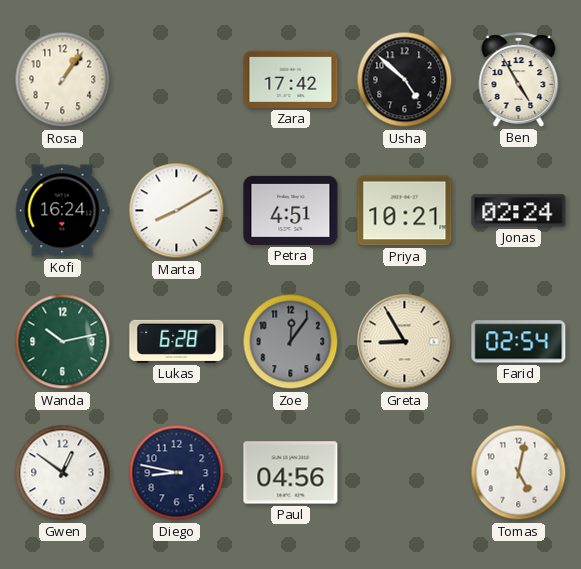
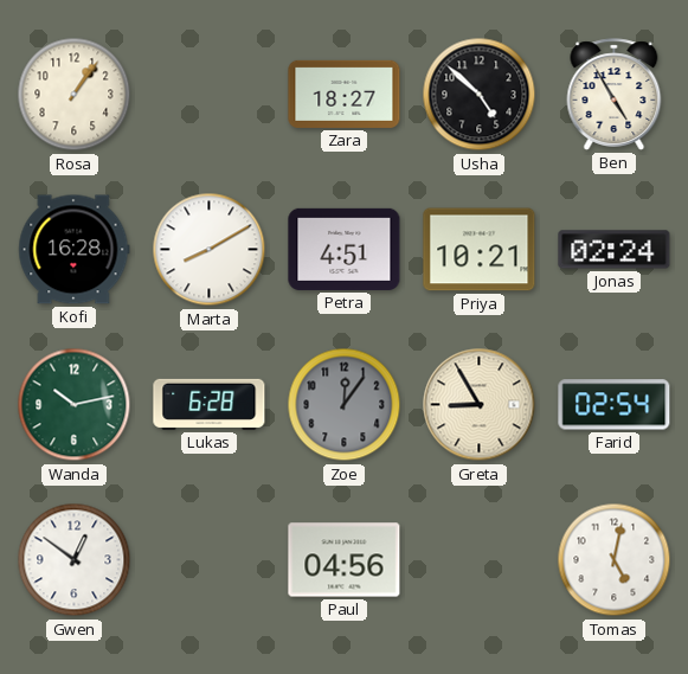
Zara: 17:42 -> 18:27
Kofi: 16:24 -> 16:28
Diego: 8:47 -> none
